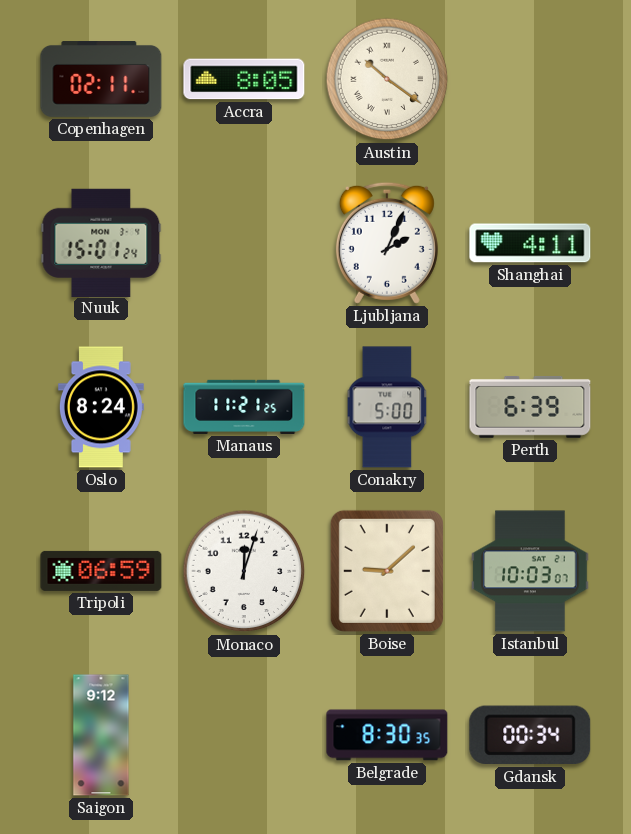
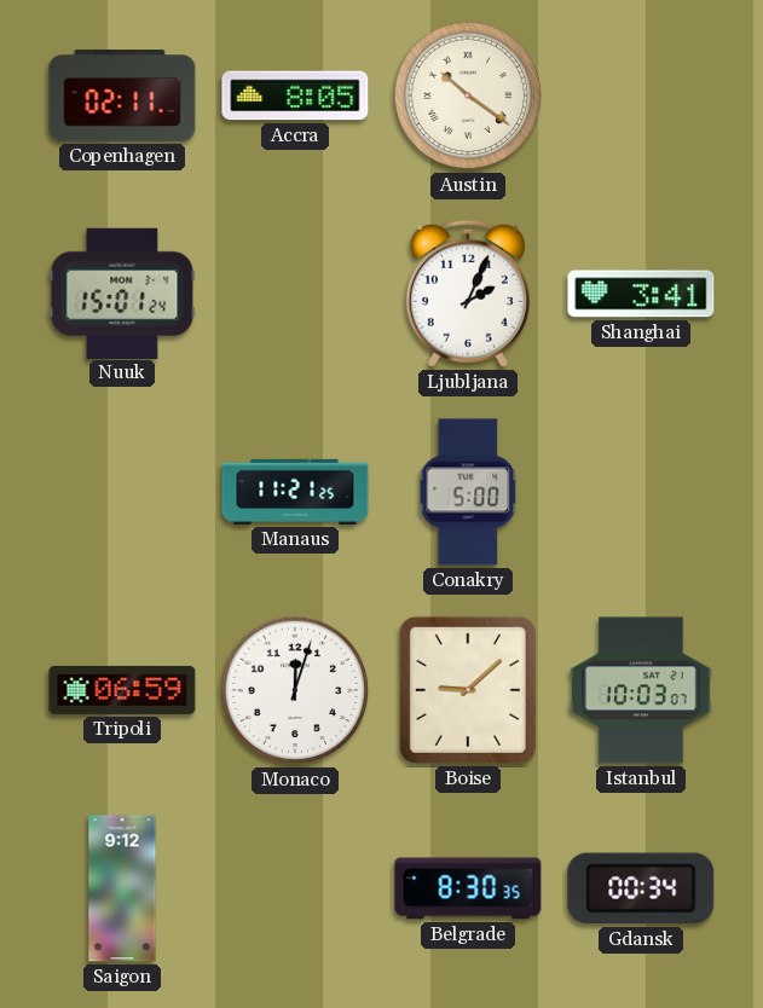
Shanghai: 4:11 -> 3:41
Oslo: 8:24 -> none
Perth: 6:39 -> none
